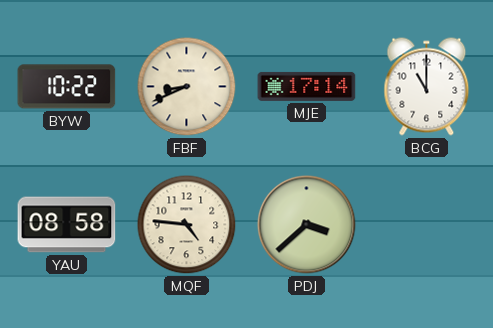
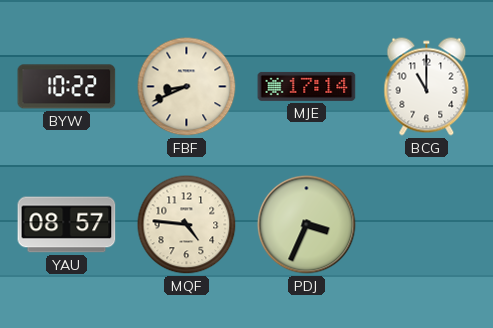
YAU: 08:58 -> 08:57
PDJ: 3:38 -> 3:34
